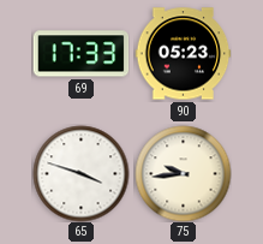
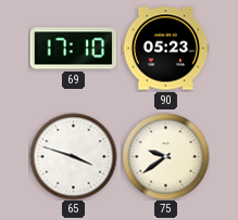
69: 17:33 -> 17:10
75: 9:44 -> 9:39
